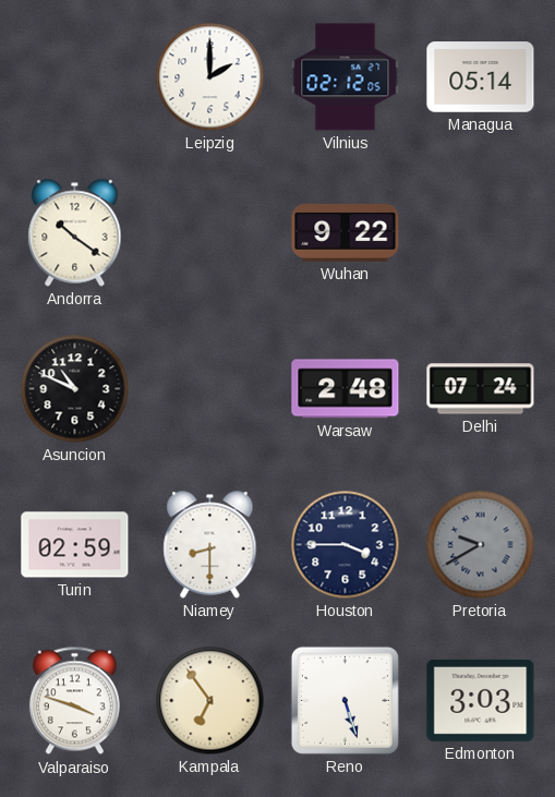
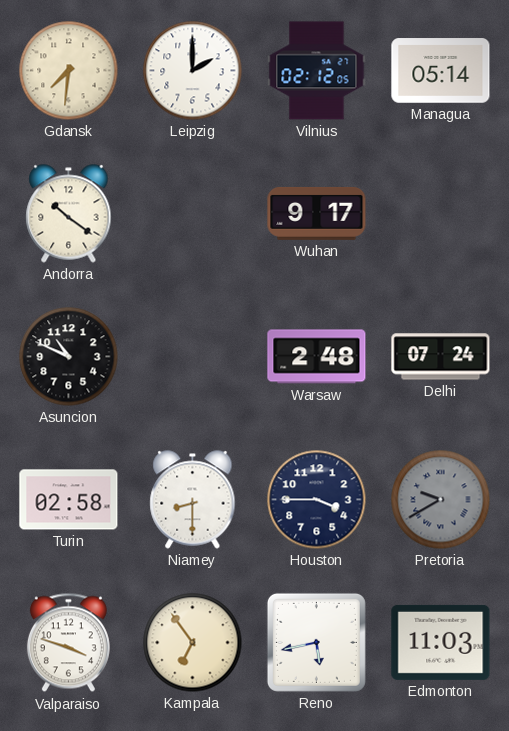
Gdansk: none -> 7:31
Wuhan: 9:22 -> 9:17
Turin: 02:59 -> 02:58
Reno: 5:27 -> 5:43
Edmonton: 3:03 -> 11:03
